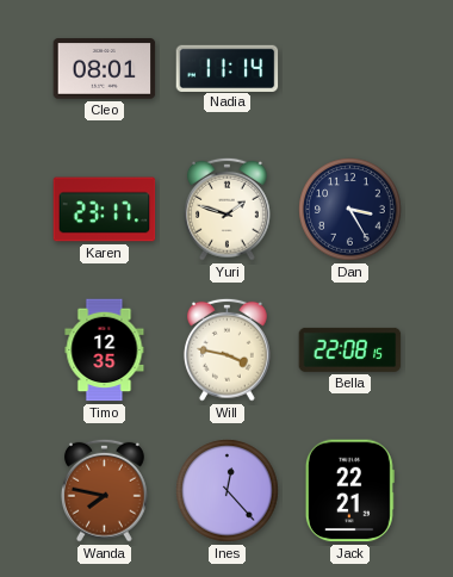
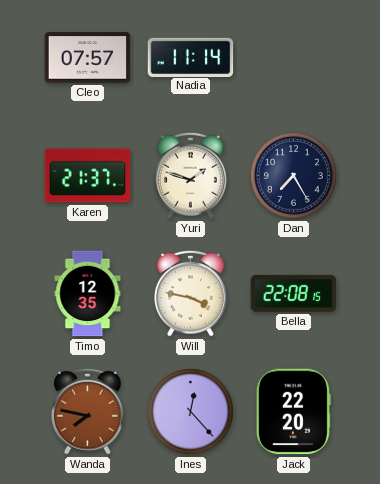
Cleo: 08:01 -> 07:57
Karen: 23:17 -> 21:37
Dan: 3:25 -> 7:25
Jack: 22:21 -> 22:20
